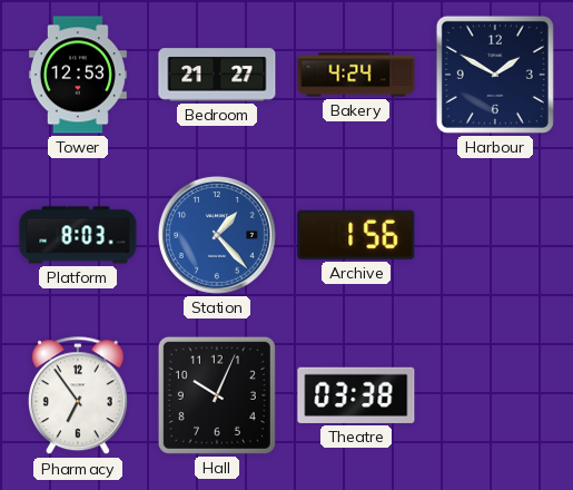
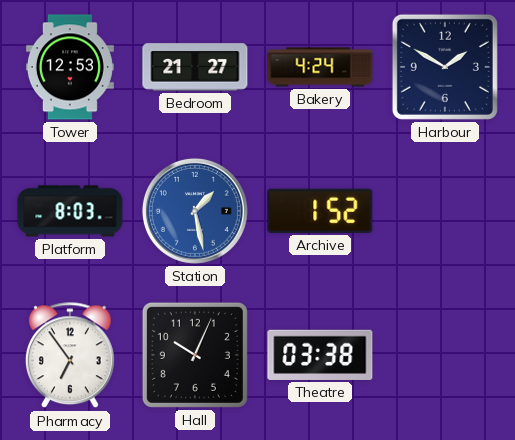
Station: 1:23 -> 1:28
Archive: 1:56 -> 1:52
